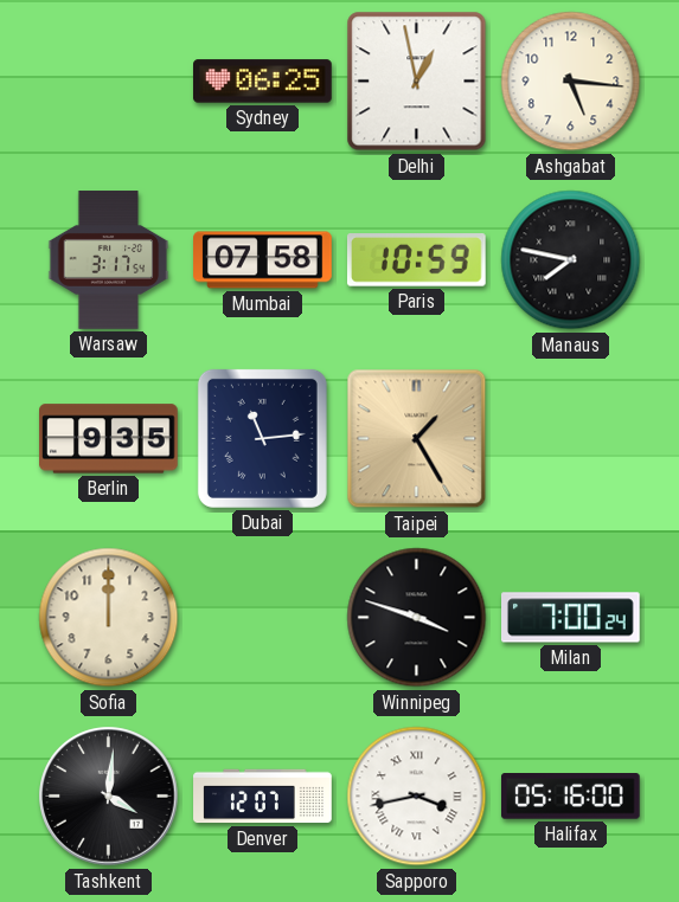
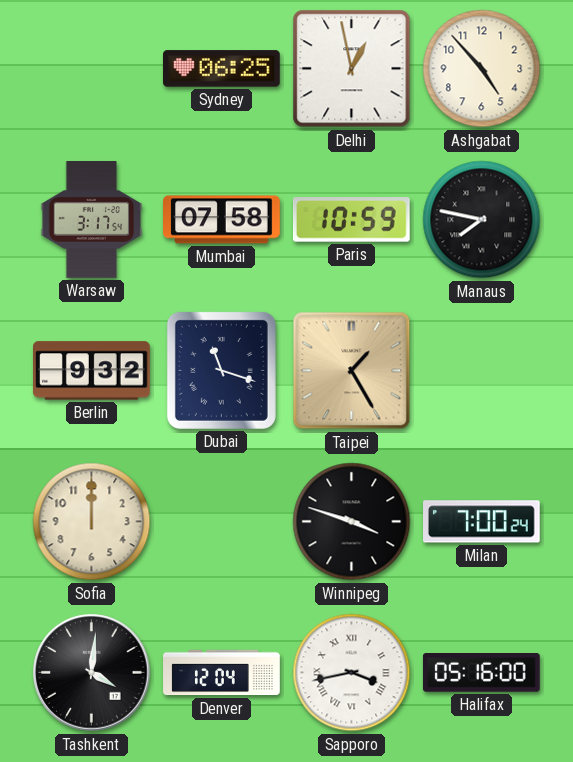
Ashgabat: 5:16 -> 4:53
Berlin: 9:35 -> 9:32
Dubai: 11:14 -> 11:18
Denver: 12:07 -> 12:04
